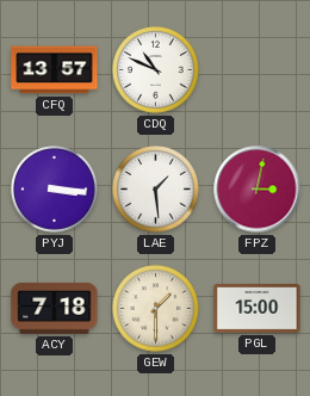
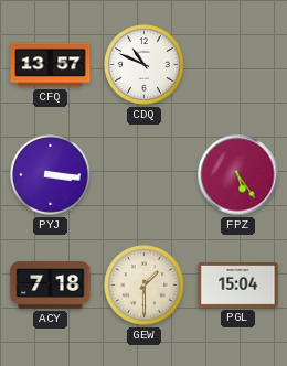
LAE: 1:29 -> none
FPZ: 3:02 -> 5:24
PGL: 15:00 -> 15:04
